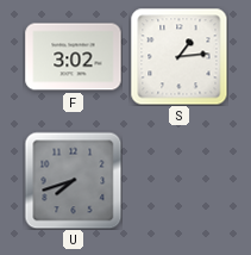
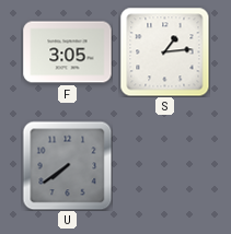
F: 3:02 -> 3:05
U: 7:42 -> 7:39
